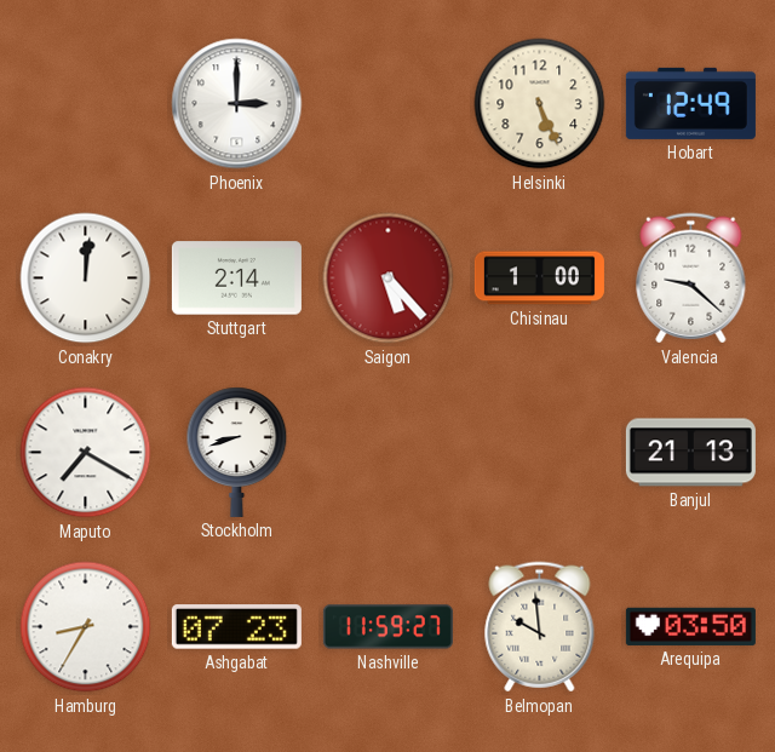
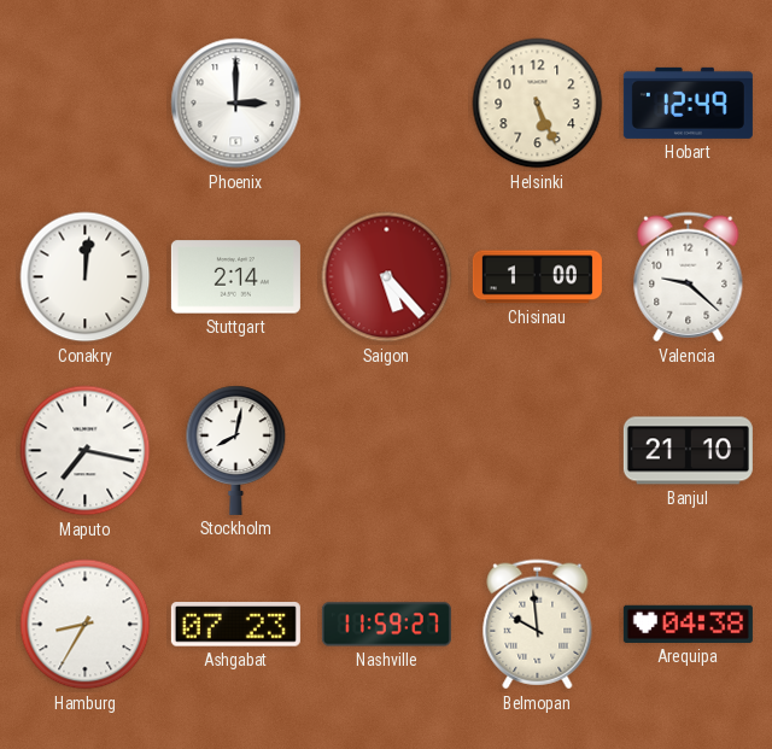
Maputo: 7:20 -> 7:17
Stockholm: 8:42 -> 8:02
Banjul: 21:13 -> 21:10
Arequipa: 03:50 -> 04:38
